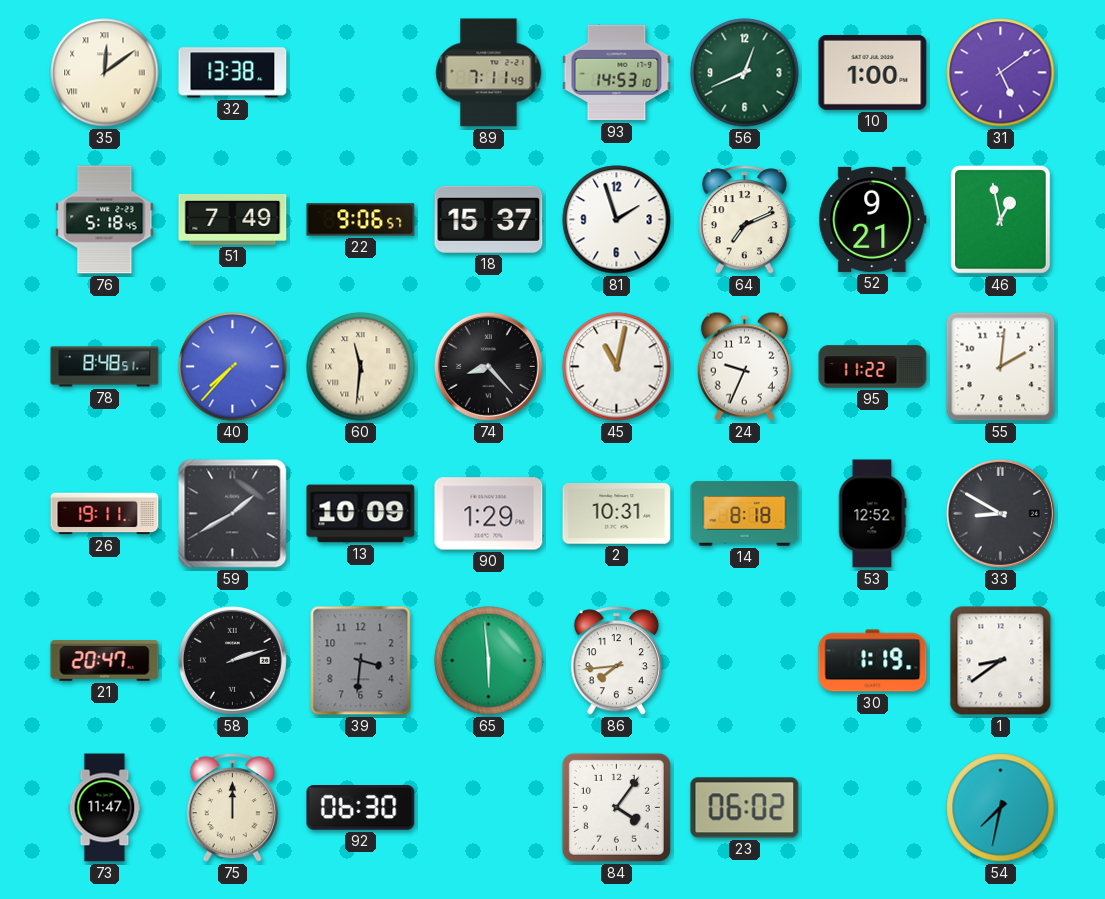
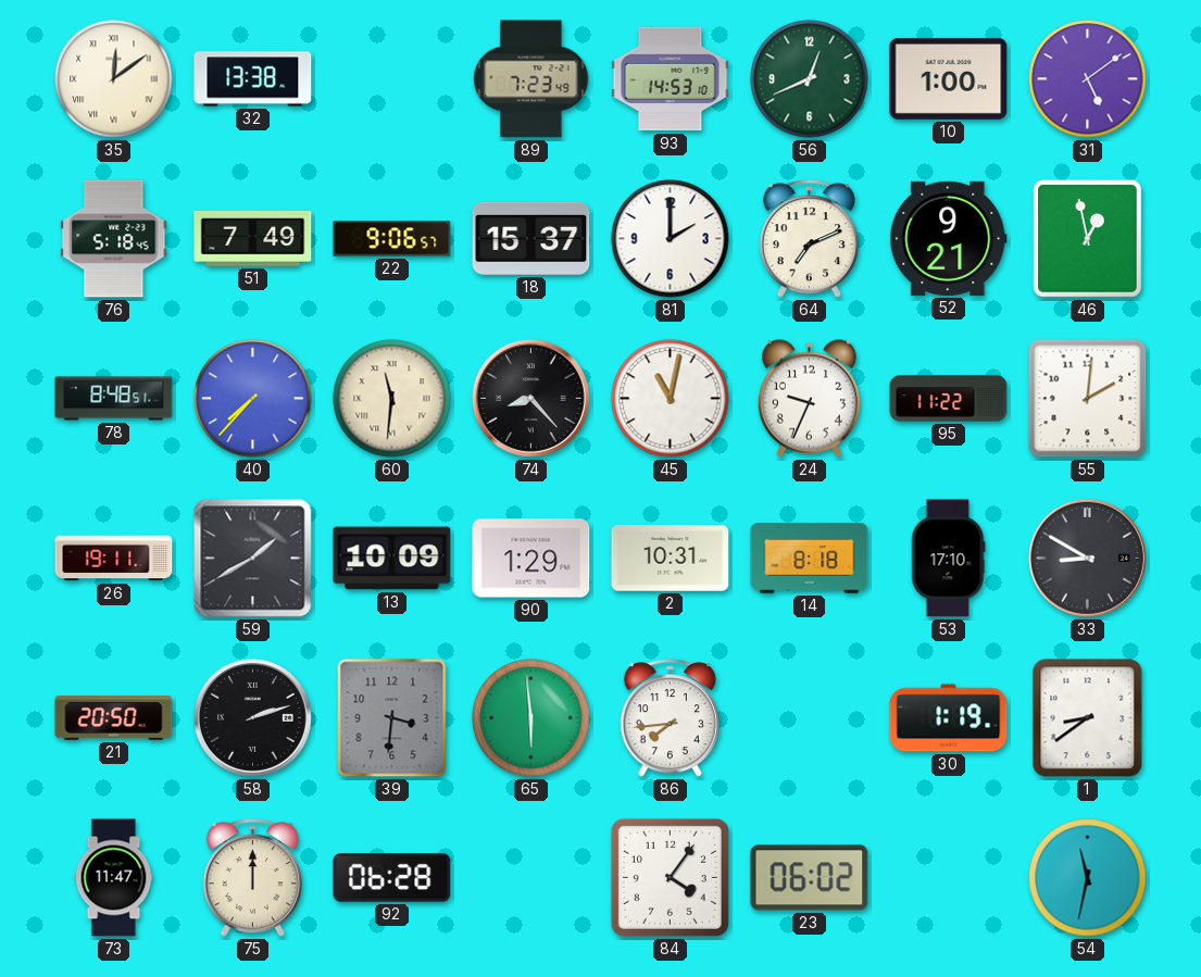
89: 7:11 -> 7:23
81: 1:57 -> 2:00
53: 12:52 -> 17:10
21: 20:47 -> 20:50
92: 06:30 -> 06:28
54: 7:32 -> 11:32
